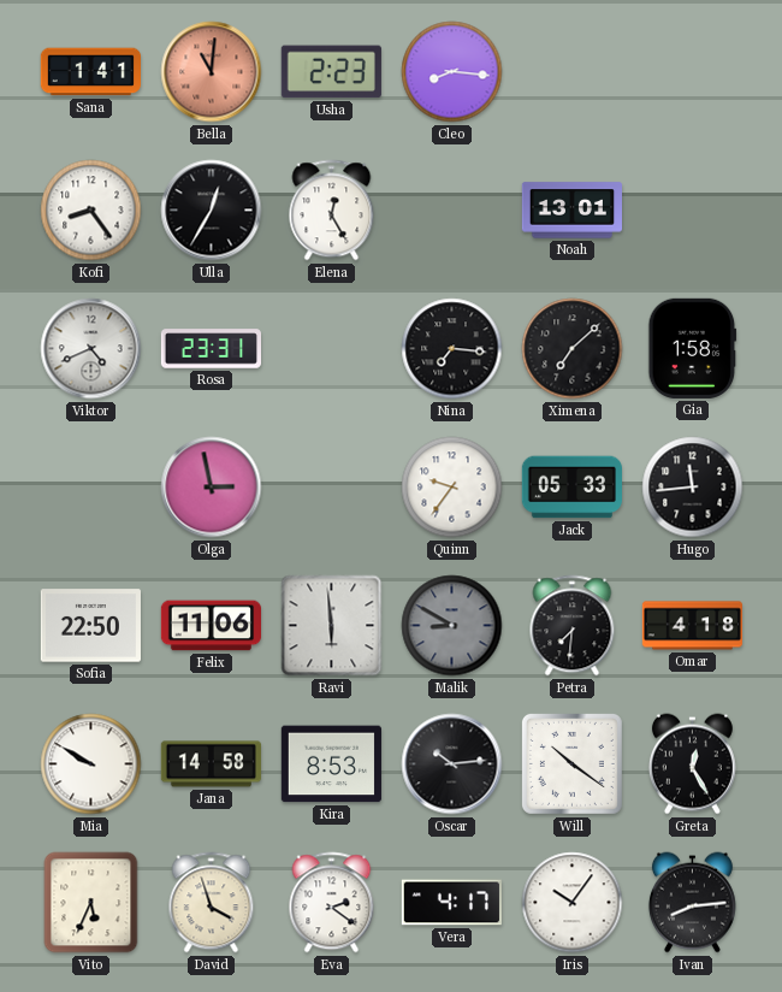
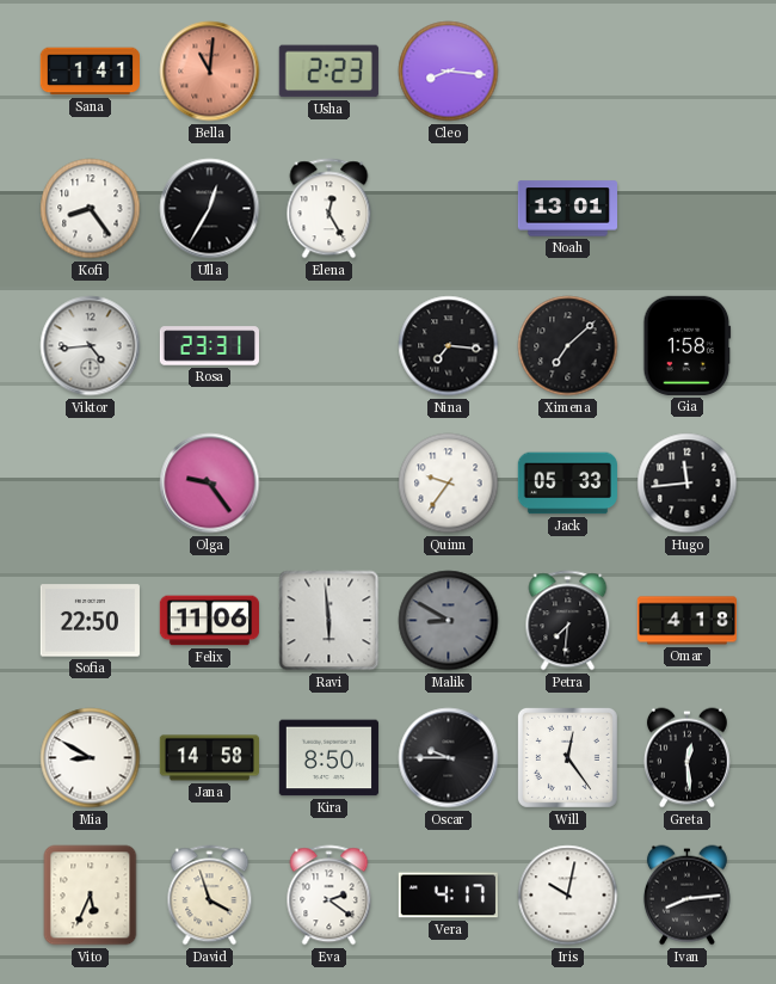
Viktor: 4:41 -> 4:44
Olga: 2:58 -> 9:24
Mia: 9:50 -> 8:50
Kira: 8:53 -> 8:50
Oscar: 10:14 -> 9:45
Will: 10:21 -> 12:24
Greta: 12:25 -> 12:29
Iris: 10:06 -> 10:02
